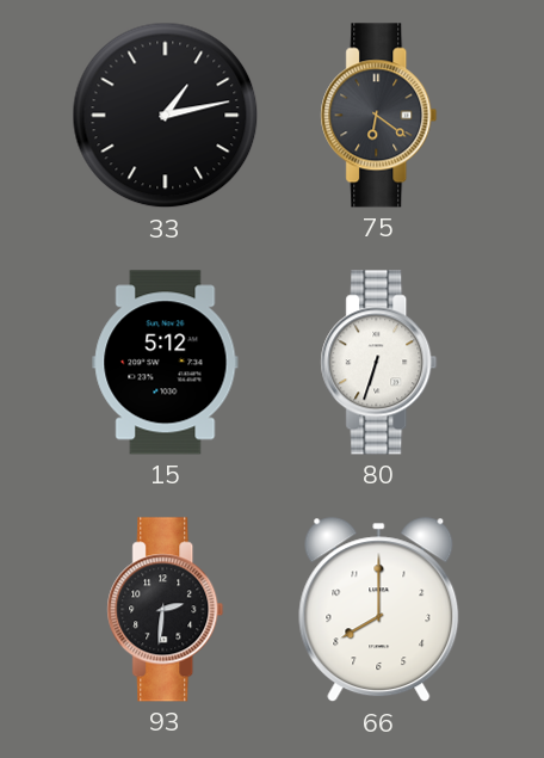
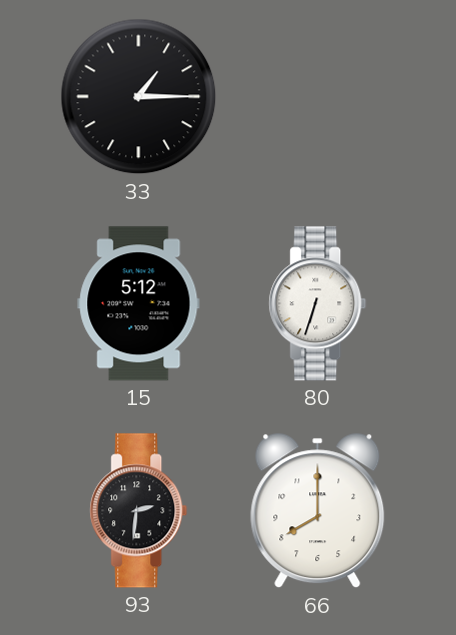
33: 1:13 -> 1:15
75: 6:21 -> none
